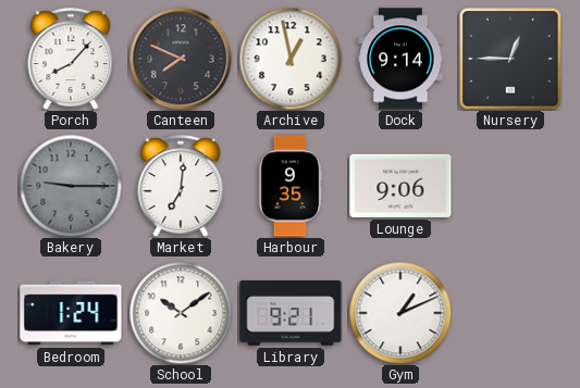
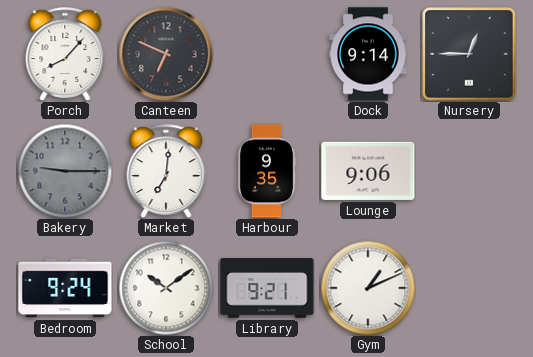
Canteen: 7:49 -> 6:49
Archive: 12:58 -> none
Bedroom: 1:24 -> 9:24
